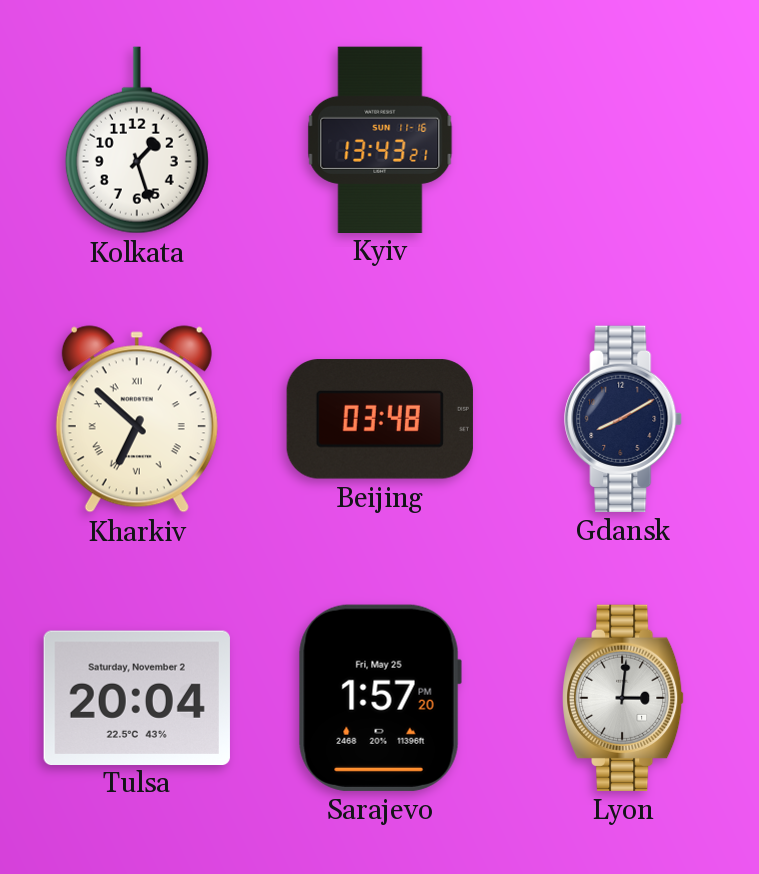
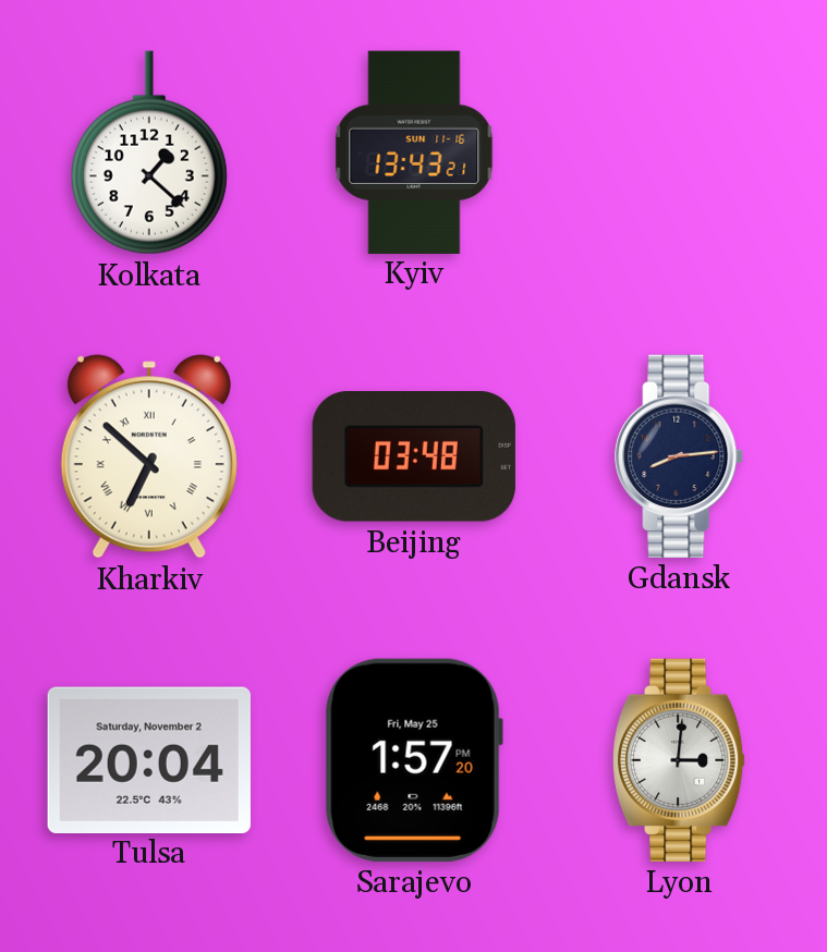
Kolkata: 1:27 -> 1:22
Gdansk: 8:10 -> 8:14
